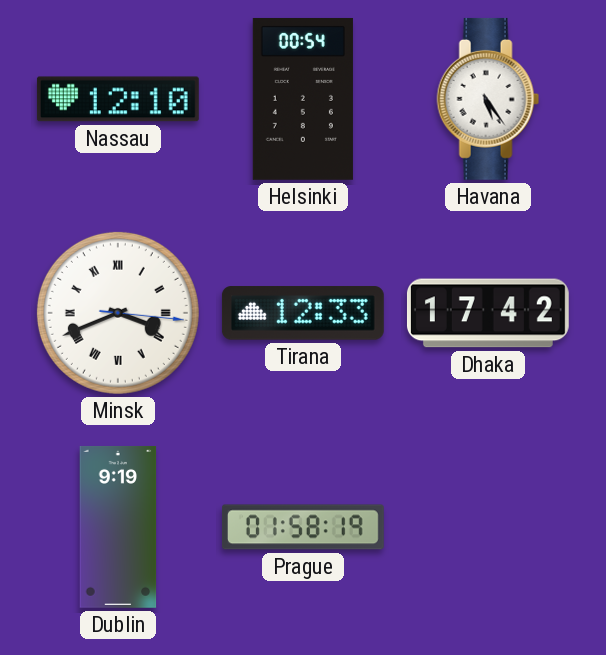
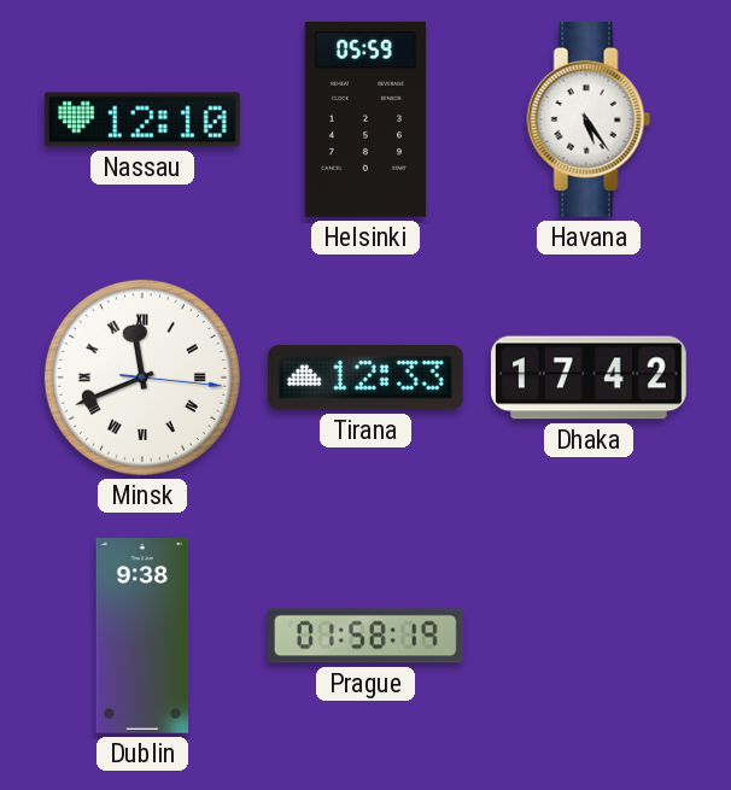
Helsinki: 00:54 -> 05:59
Minsk: 3:41 -> 11:41
Dublin: 9:19 -> 9:38
